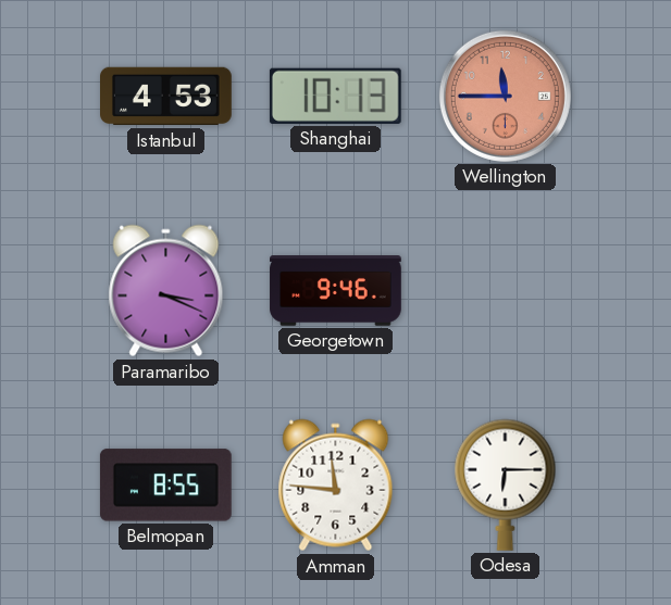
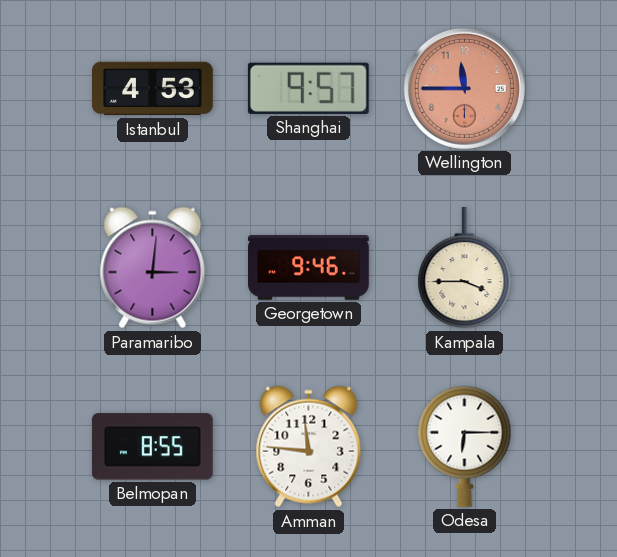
Shanghai: 10:13 -> 9:57
Paramaribo: 3:19 -> 3:01
Kampala: none -> 3:45
